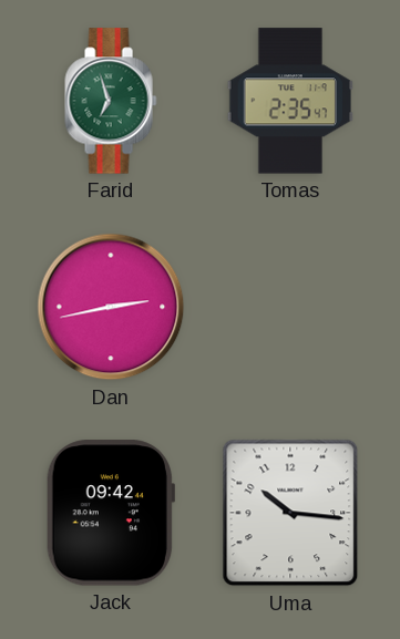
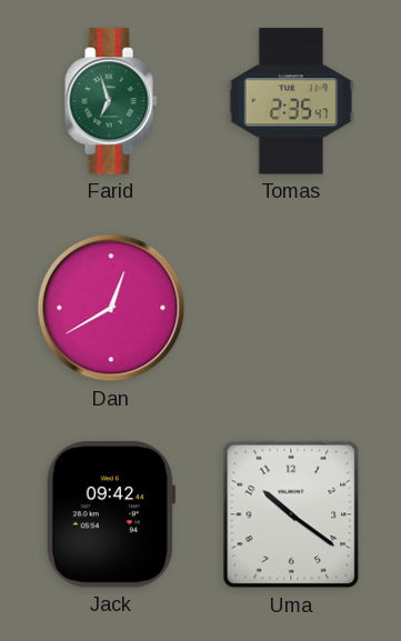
Dan: 2:43 -> 12:40
Uma: 10:16 -> 10:21
